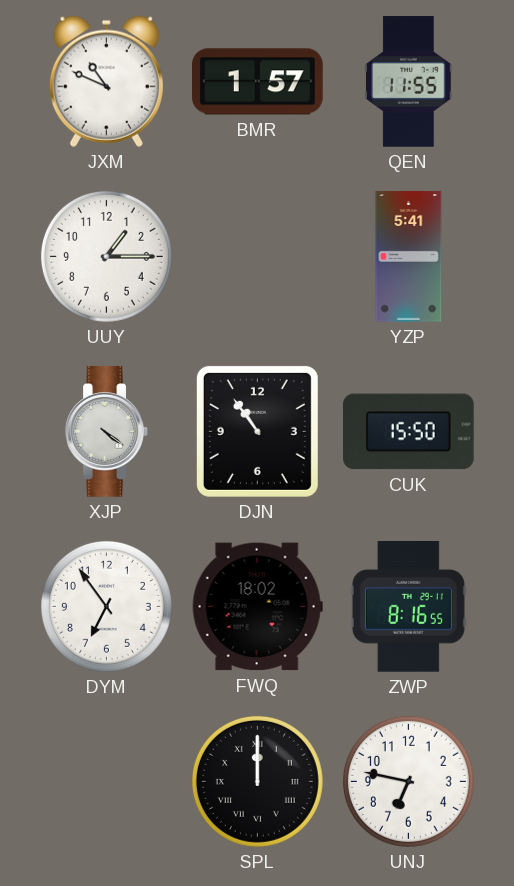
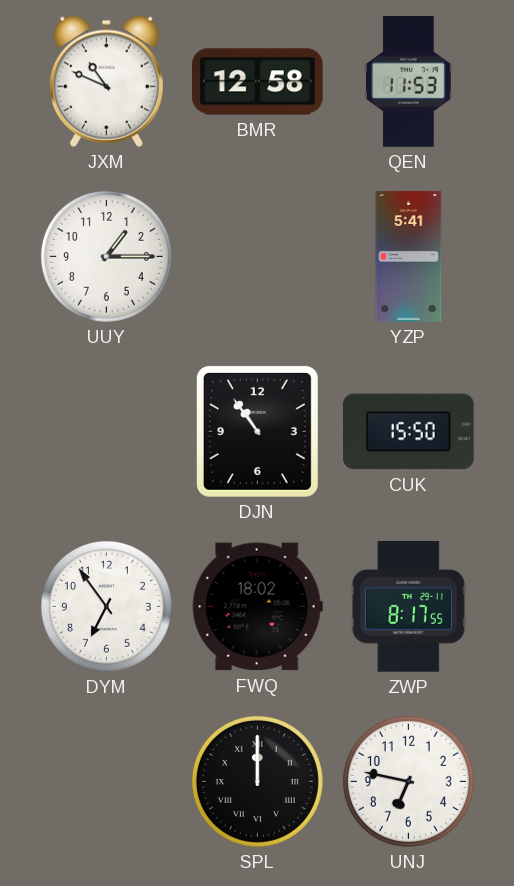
BMR: 1:57 -> 12:58
QEN: 11:55 -> 11:53
XJP: 4:21 -> none
ZWP: 8:16 -> 8:17
